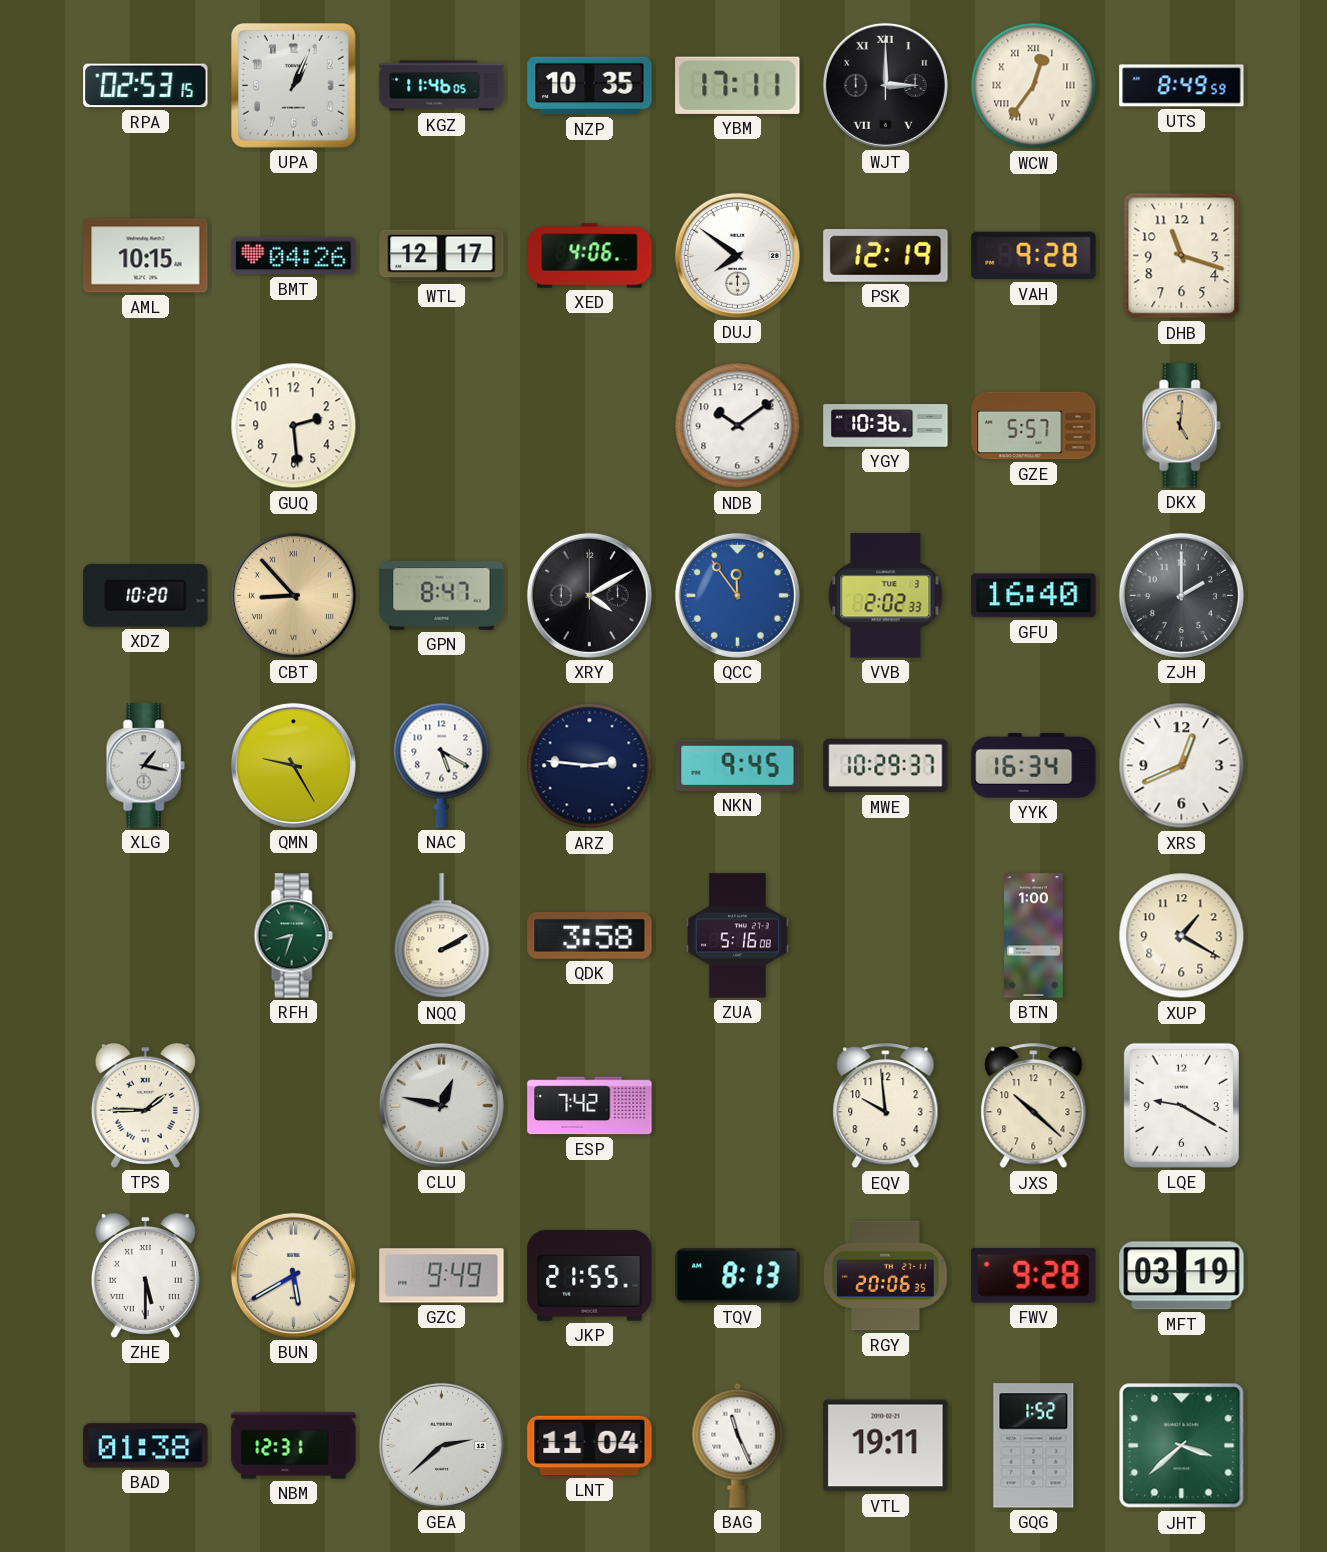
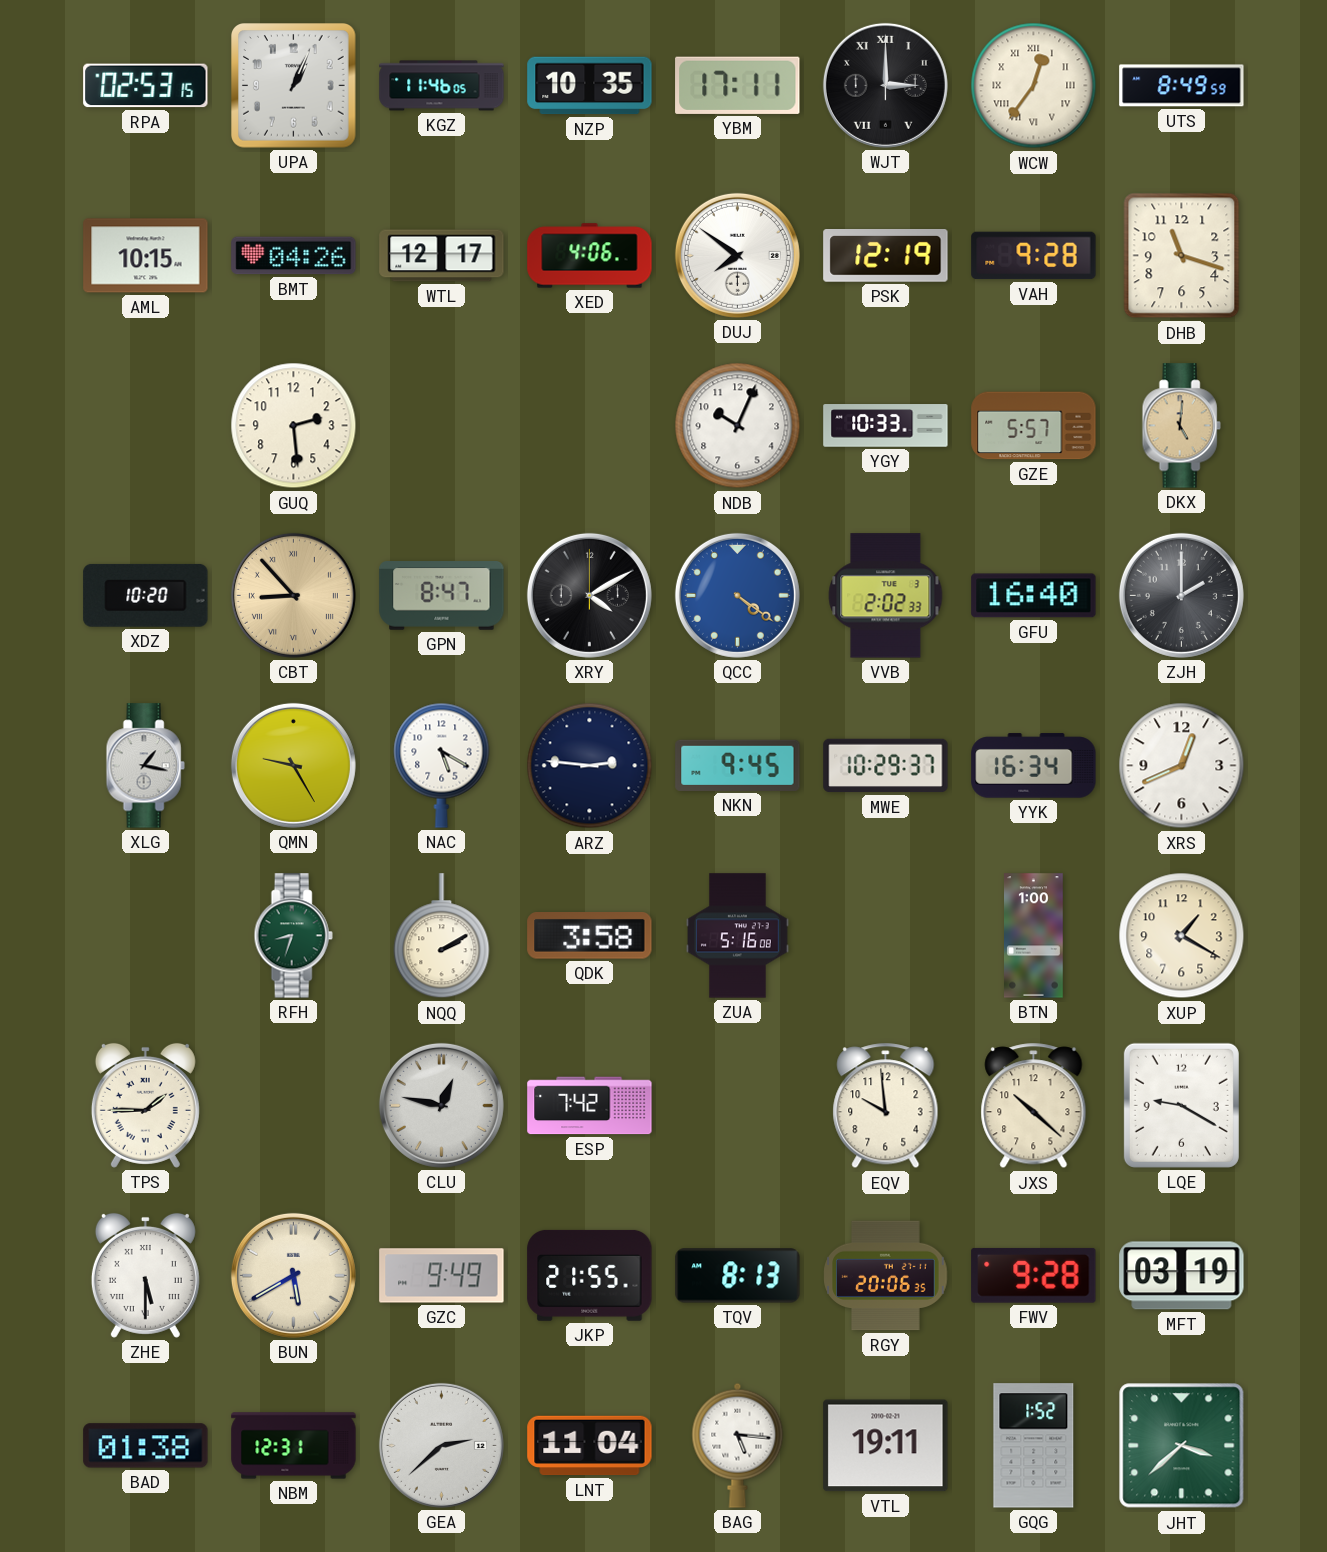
NDB: 10:09 -> 10:04
YGY: 10:36 -> 10:33
QCC: 11:54 -> 4:21
BAG: 11:26 -> 5:16
